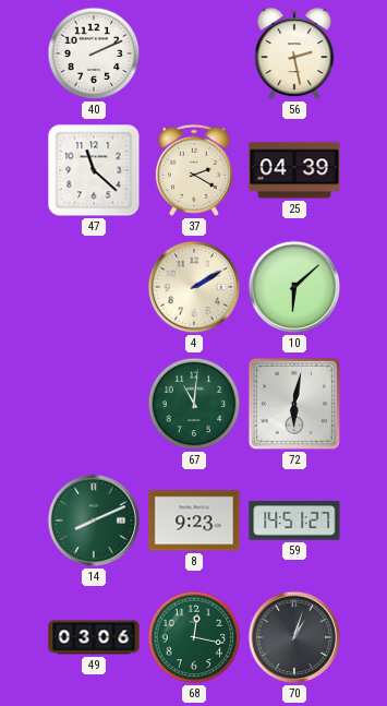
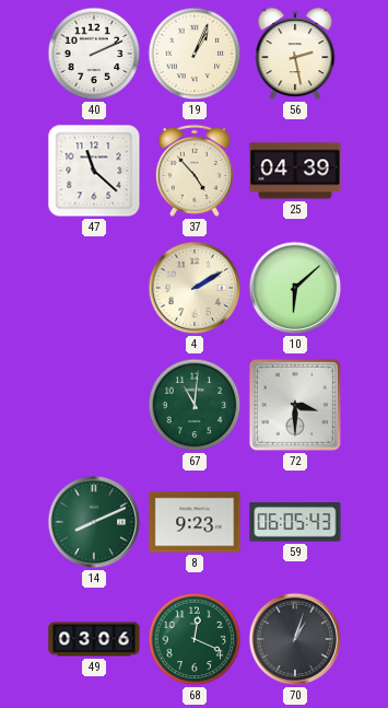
19: none -> 1:04
37: 2:20 -> 4:53
72: 6:02 -> 3:30
59: 14:51 -> 06:05
68: 12:17 -> 12:19
